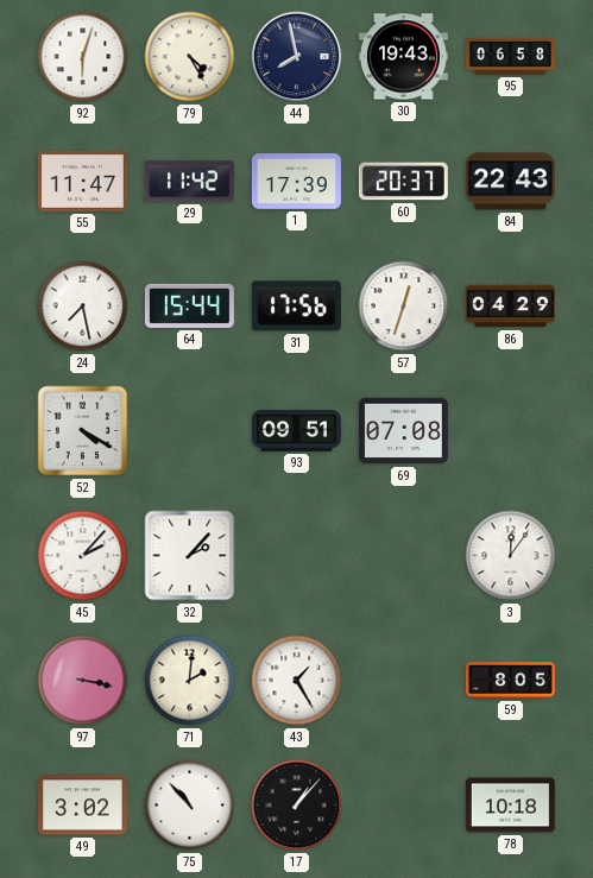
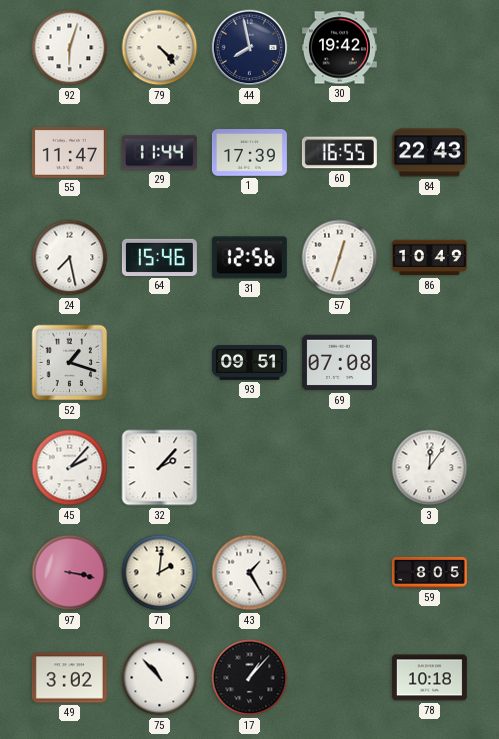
79: 4:25 -> 4:23
30: 19:43 -> 19:42
95: 06:58 -> none
29: 11:42 -> 11:44
60: 20:37 -> 16:55
64: 15:44 -> 15:46
31: 17:56 -> 12:56
86: 04:29 -> 10:49
52: 4:20 -> 1:18
